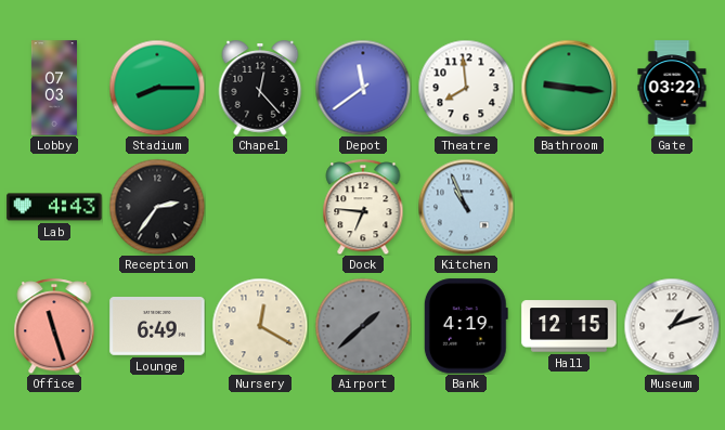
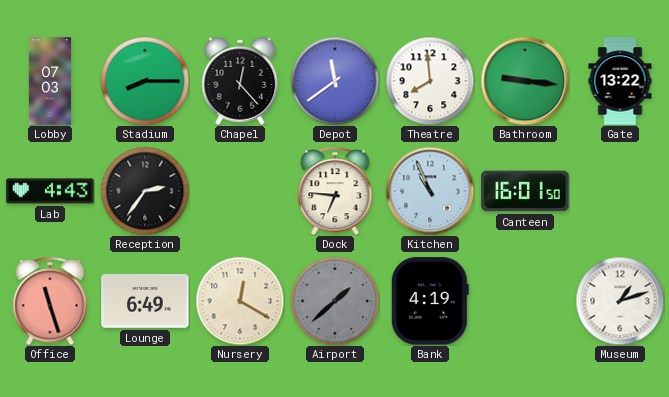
Gate: 03:22 -> 13:22
Canteen: none -> 16:01
Hall: 12:15 -> none
